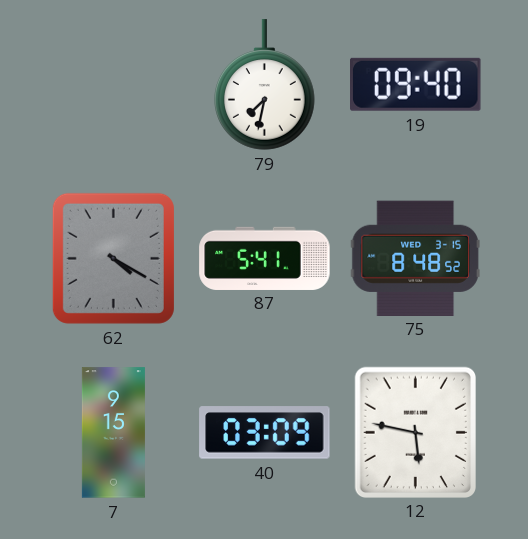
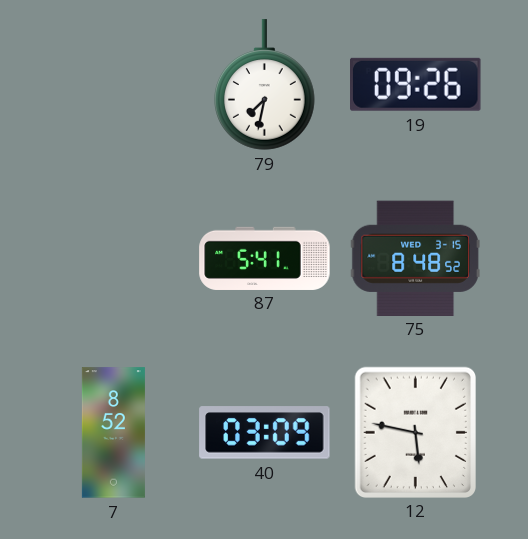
19: 09:40 -> 09:26
62: 4:20 -> none
7: 9:15 -> 8:52
